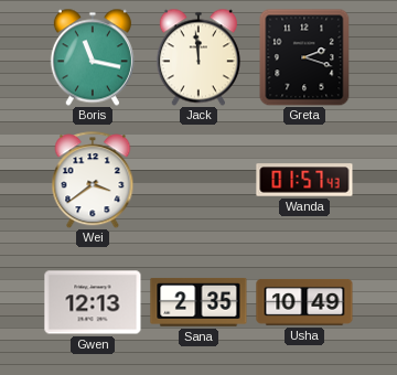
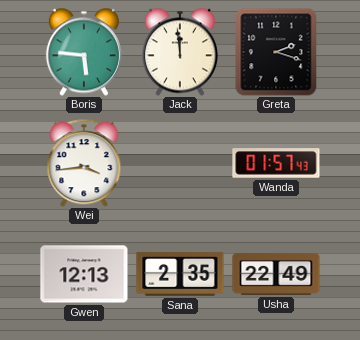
Boris: 11:17 -> 5:46
Wei: 3:39 -> 3:44
Usha: 10:49 -> 22:49
